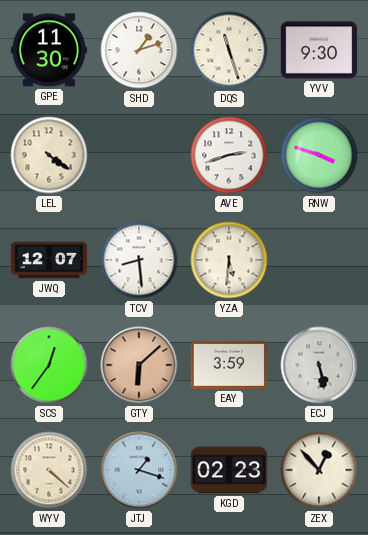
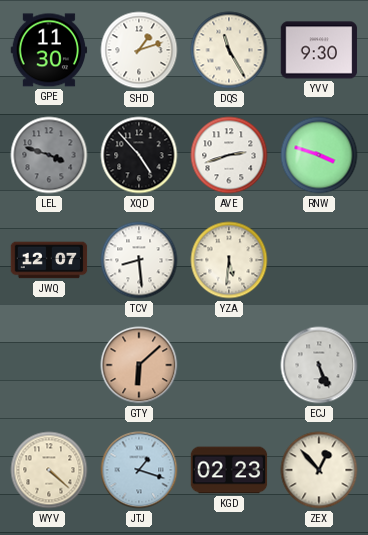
DQS: 11:27 -> 11:25
LEL: 4:21 -> 3:48
LEL dial: cream -> grey
XQD: none -> 4:53
SCS: 12:36 -> none
EAY: 3:59 -> none
ECJ: 5:28 -> 5:26
